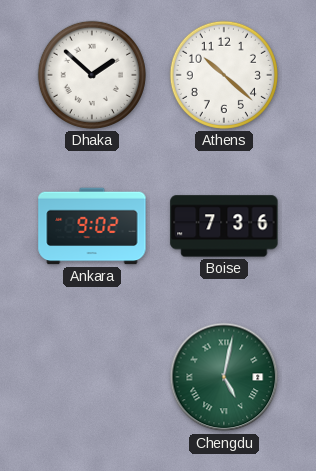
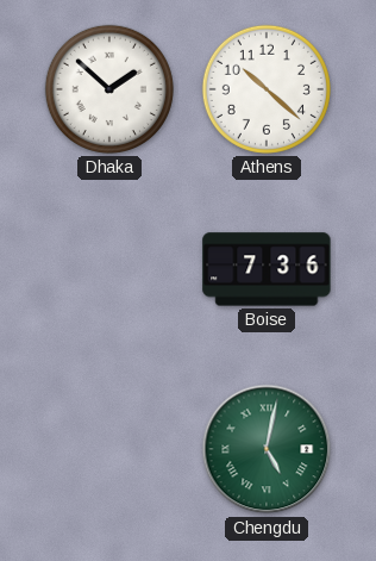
Ankara: 9:02 -> none
